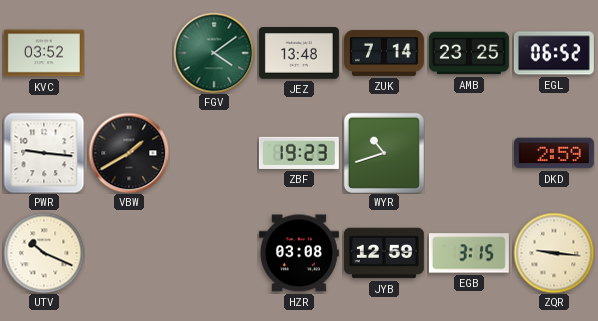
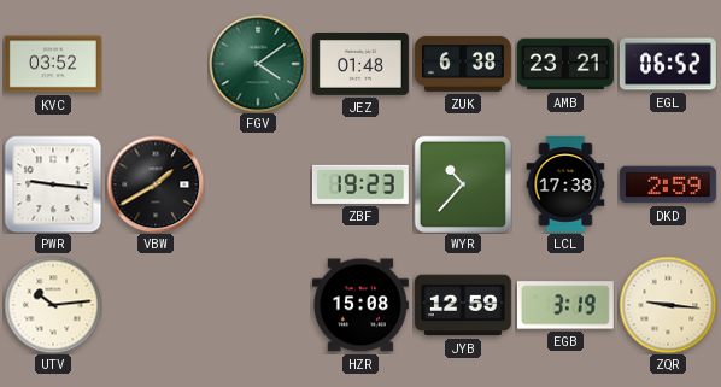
JEZ: 13:48 -> 01:48
ZUK: 7:14 -> 6:38
AMB: 23:25 -> 23:21
WYR: 10:42 -> 10:37
LCL: none -> 17:38
UTV: 10:19 -> 10:14
HZR: 03:08 -> 15:08
EGB: 3:15 -> 3:19
